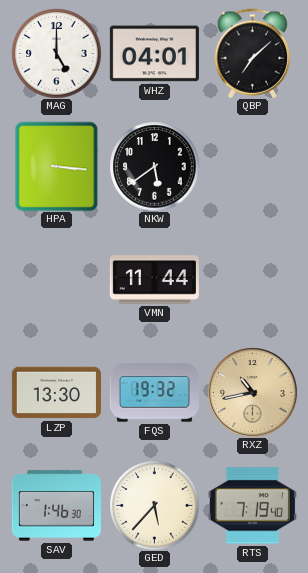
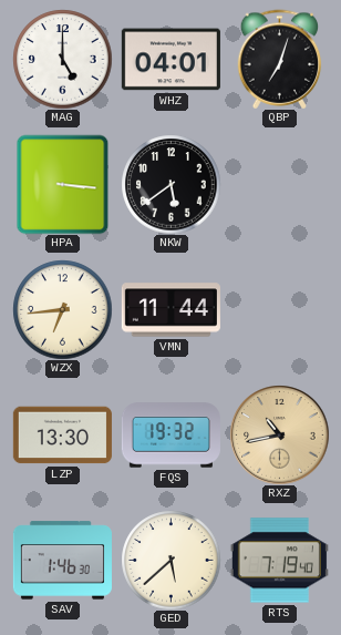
QBP: 7:08 -> 7:03
WZX: none -> 6:44
GED: 5:37 -> 5:38
